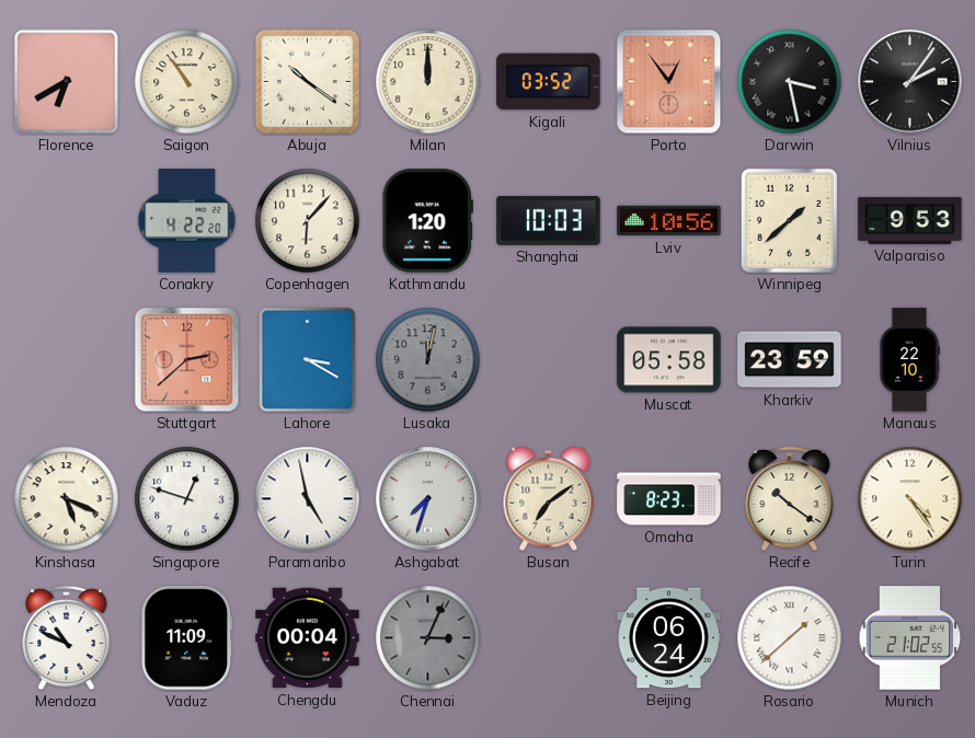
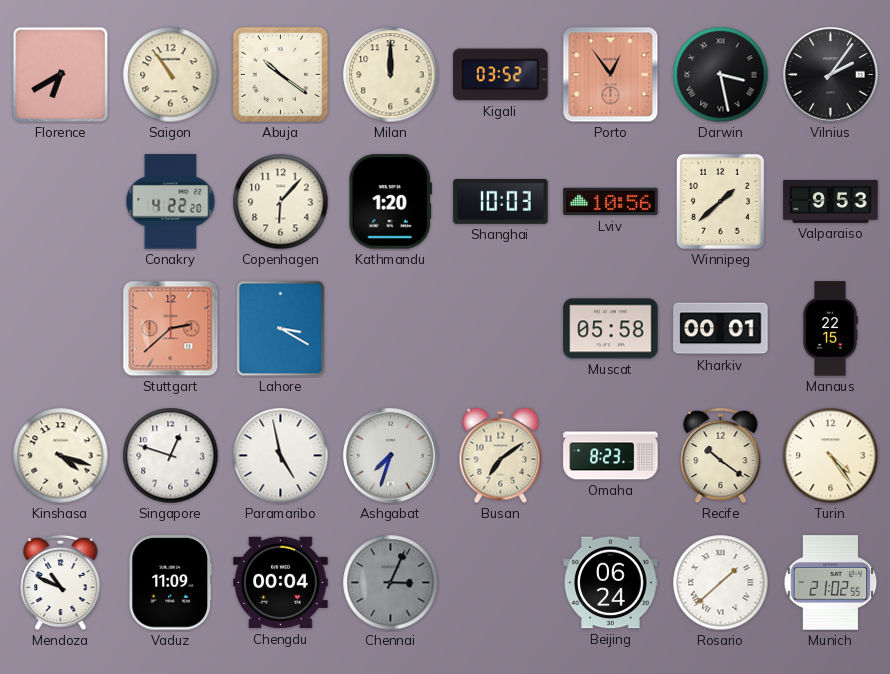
Lusaka: 12:02 -> none
Kharkiv: 23:59 -> 00:01
Manaus: 22:10 -> 22:15
Kinshasa: 5:19 -> 4:18
